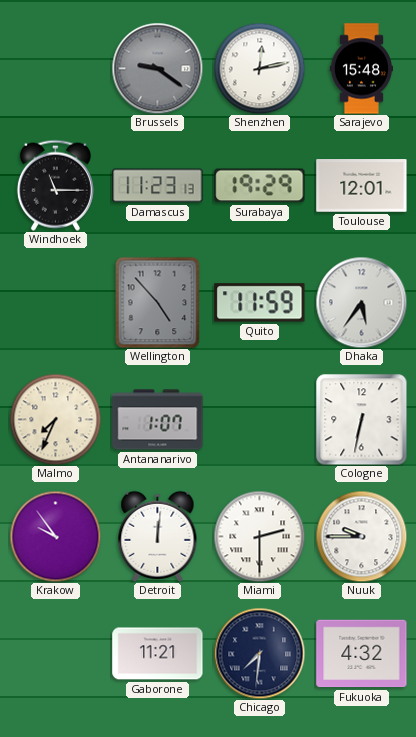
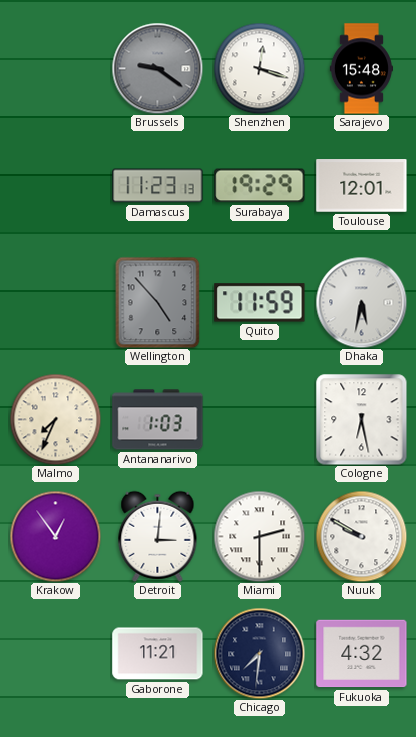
Shenzhen: 12:13 -> 12:18
Windhoek: 11:15 -> none
Dhaka: 5:36 -> 5:32
Antananarivo: 1:07 -> 1:03
Cologne: 6:32 -> 6:28
Krakow: 9:54 -> 12:54
Detroit: 12:01 -> 3:01
Nuuk: 9:45 -> 9:50
